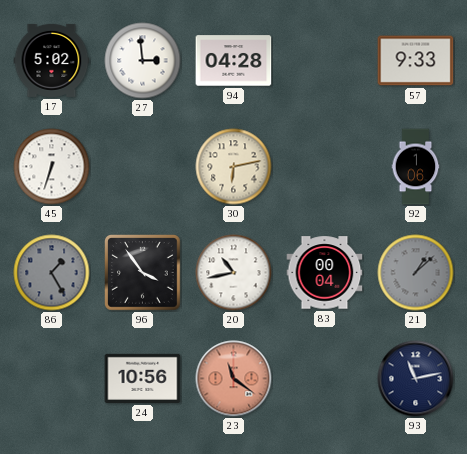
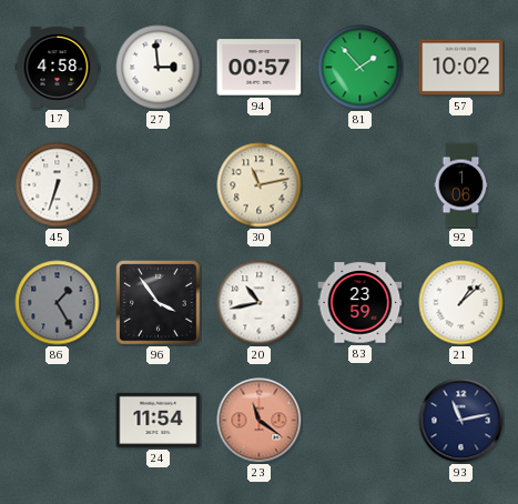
17: 5:02 -> 4:58
94: 04:28 -> 00:57
81: none -> 1:53
57: 9:33 -> 10:02
30: 6:13 -> 11:13
83: 00:04 -> 23:59
21 dial: grey -> white
24: 10:56 -> 11:54
